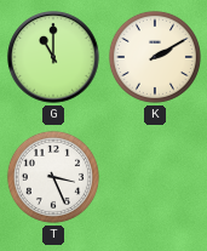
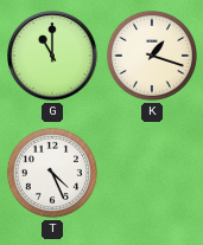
K: 2:10 -> 1:18
T: 3:26 -> 4:26
